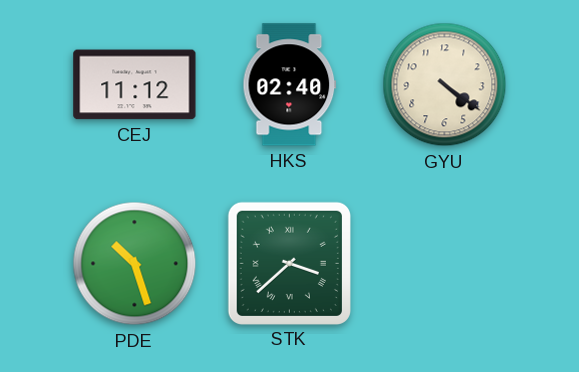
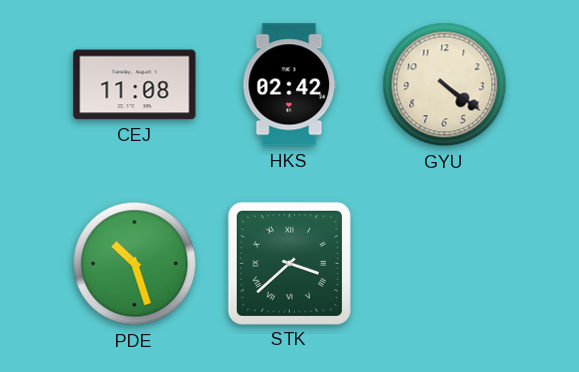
CEJ: 11:12 -> 11:08
HKS: 02:40 -> 02:42
